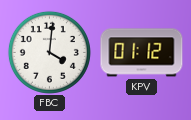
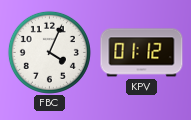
FBC: 4:01 -> 4:04
